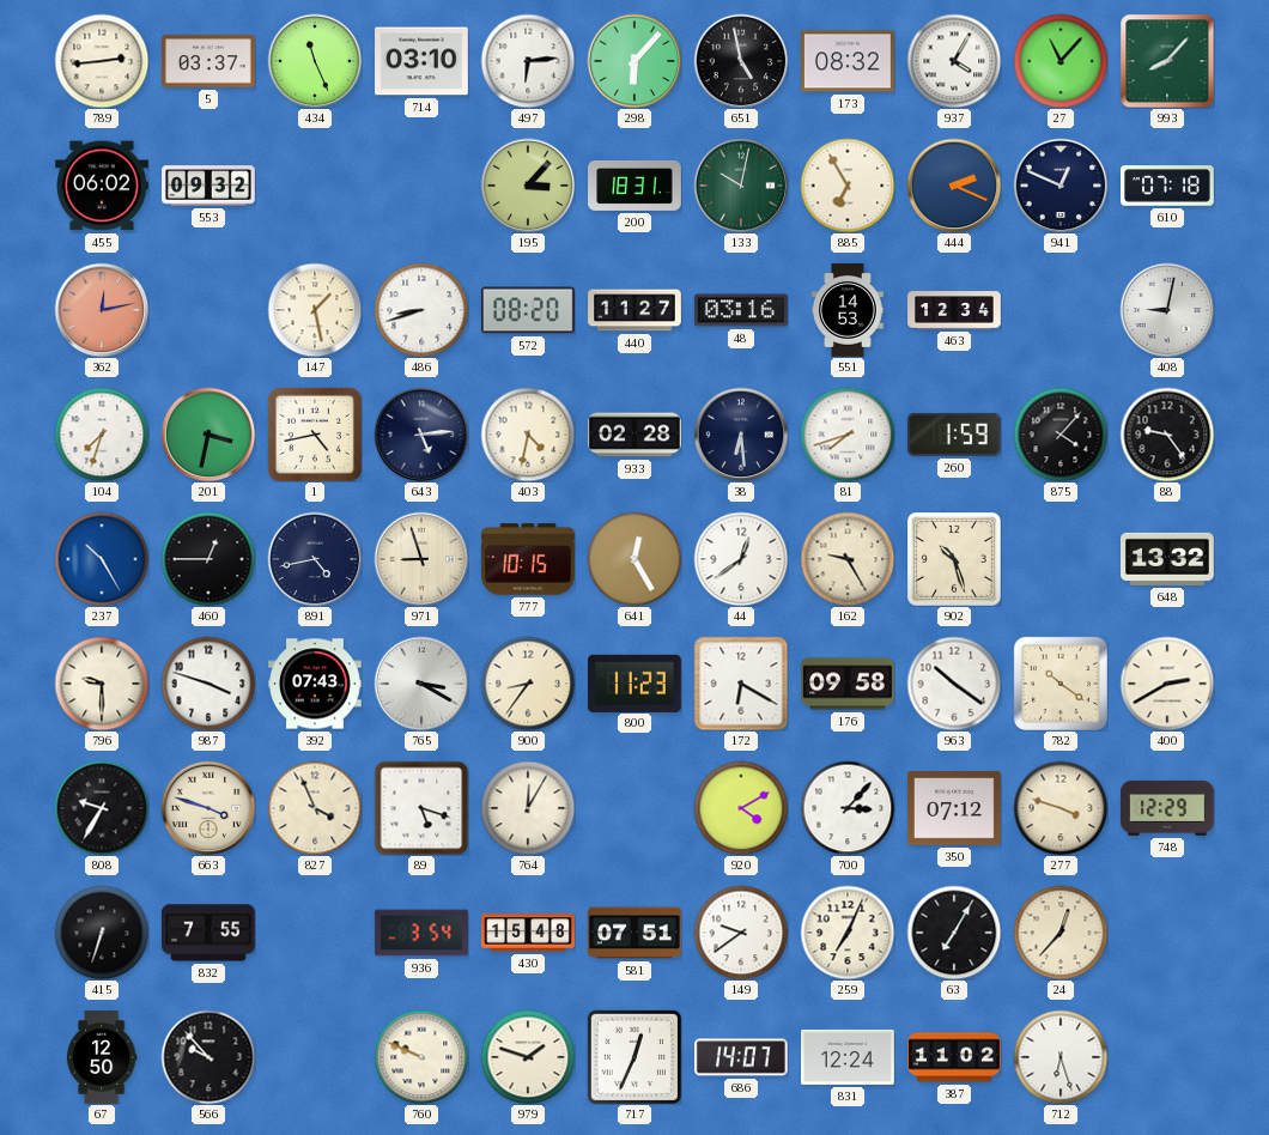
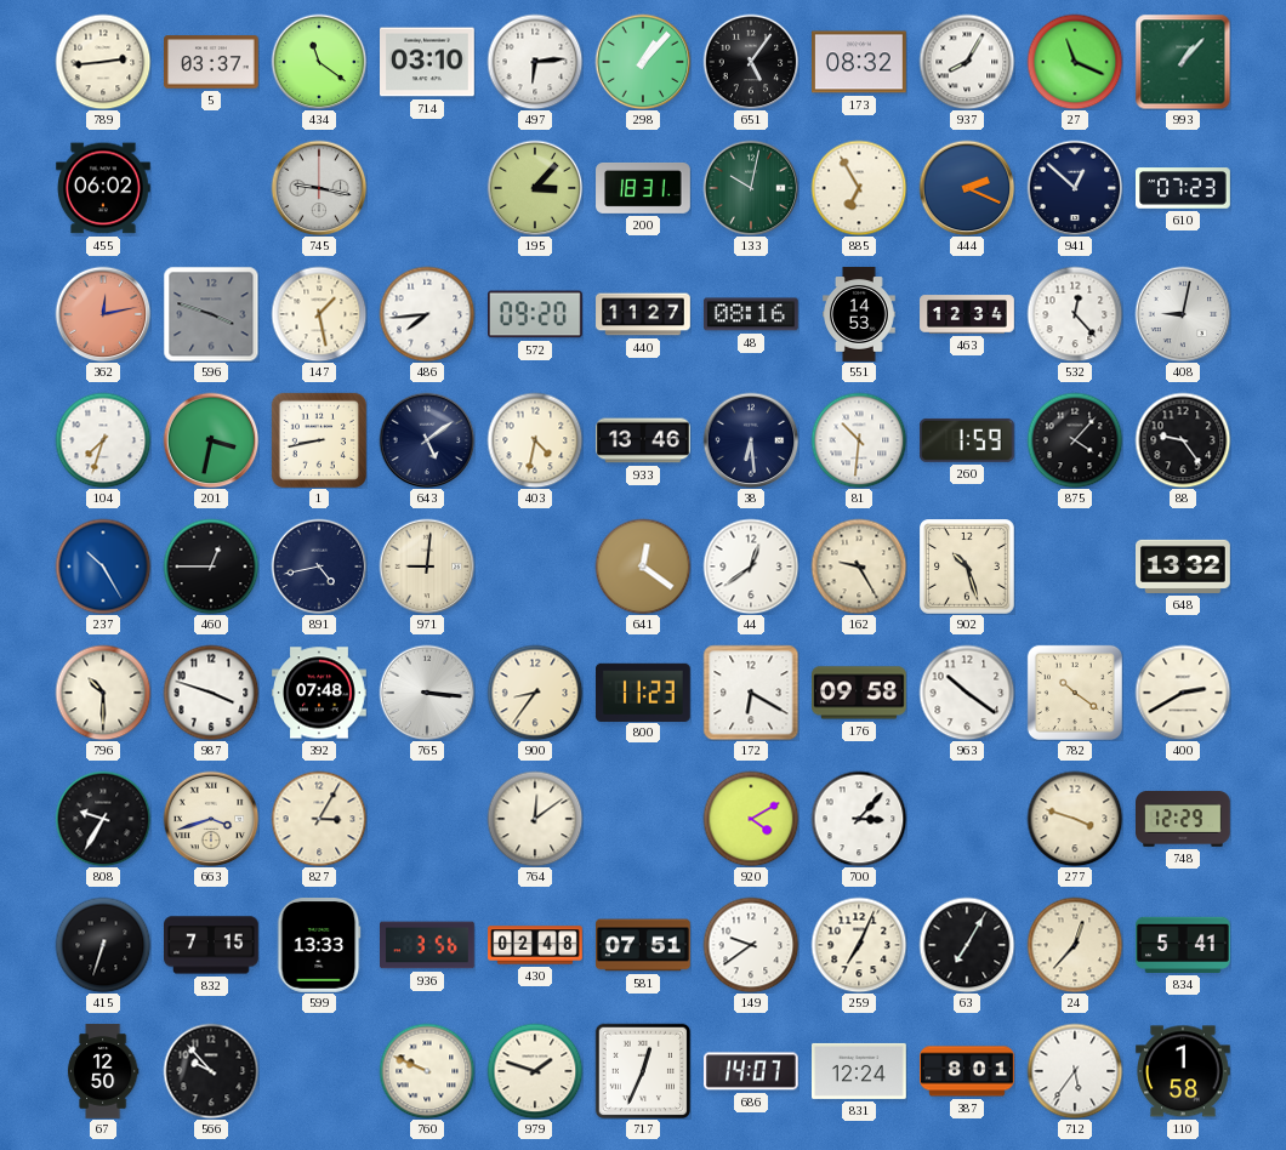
434: 11:26 -> 11:21
298: 6:07 -> 1:07
651: 4:58 -> 5:06
937: 4:05 -> 8:05
27: 11:07 -> 11:19
993: 8:07 -> 1:07
553: 09:32 -> none
745: none -> 9:17
941: 12:49 -> 12:52
610: 07:18 -> 07:23
596: none -> 3:48
486: 8:42 -> 7:44
572: 08:20 -> 09:20
48: 03:16 -> 08:16
532: none -> 12:23
1: 4:43 -> 8:43
643: 5:14 -> 5:09
933: 02:28 -> 13:46
81: 7:42 -> 10:31
971: 8:57 -> 9:01
777: 10:15 -> none
641: 12:25 -> 12:21
796: 9:30 -> 10:30
392: 07:43 -> 07:48
765: 3:20 -> 3:16
663: 3:48 -> 3:42
827: 3:56 -> 3:05
89: 5:18 -> none
764: 12:05 -> 12:09
350: 07:12 -> none
832: 7:55 -> 7:15
599: none -> 13:33
936: 3:54 -> 3:56
430: 15:48 -> 02:48
834: none -> 5:41
387: 11:02 -> 8:01
712: 6:27 -> 5:36
110: none -> 1:58
